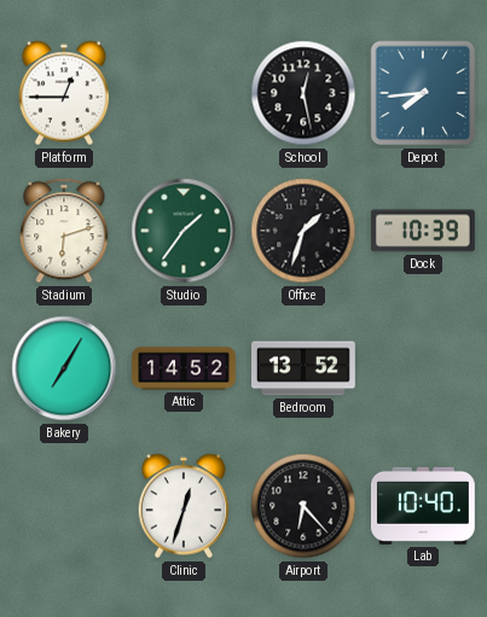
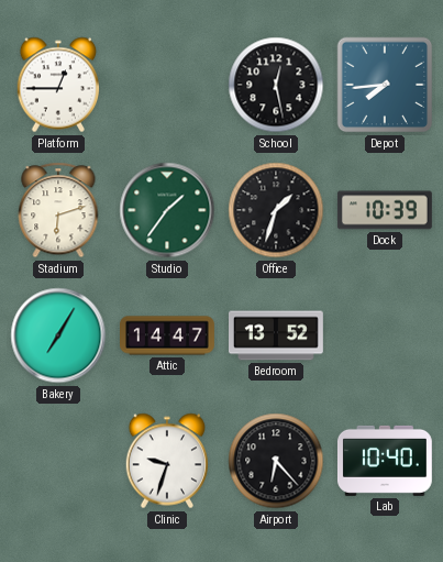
Attic: 14:52 -> 14:47
Clinic: 12:33 -> 9:33
